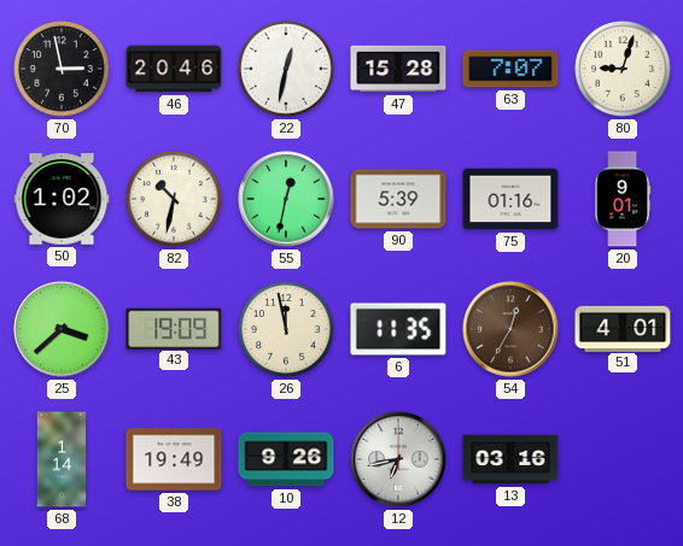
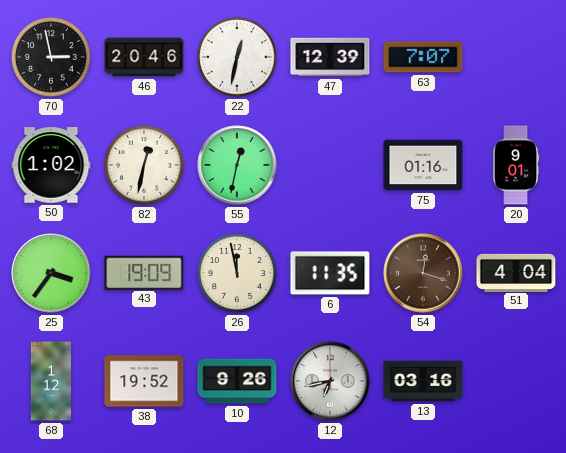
47: 15:28 -> 12:39
80: 9:03 -> none
82: 10:32 -> 12:32
90: 5:39 -> none
25: 3:38 -> 3:36
54: 12:35 -> 12:18
51: 4:01 -> 4:04
68: 1:14 -> 1:12
38: 19:49 -> 19:52
